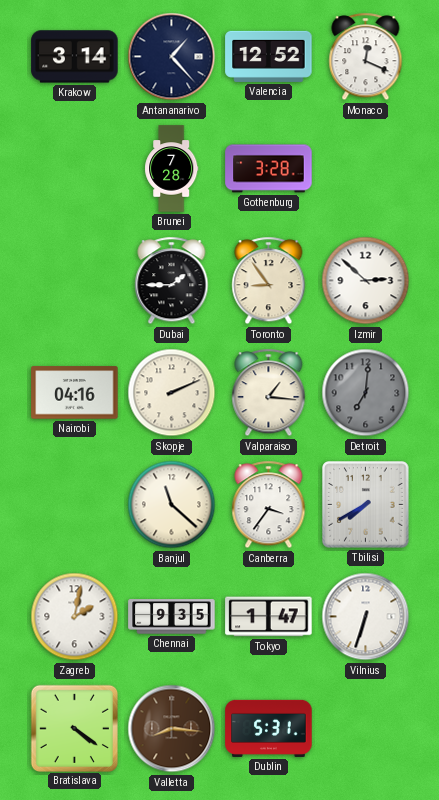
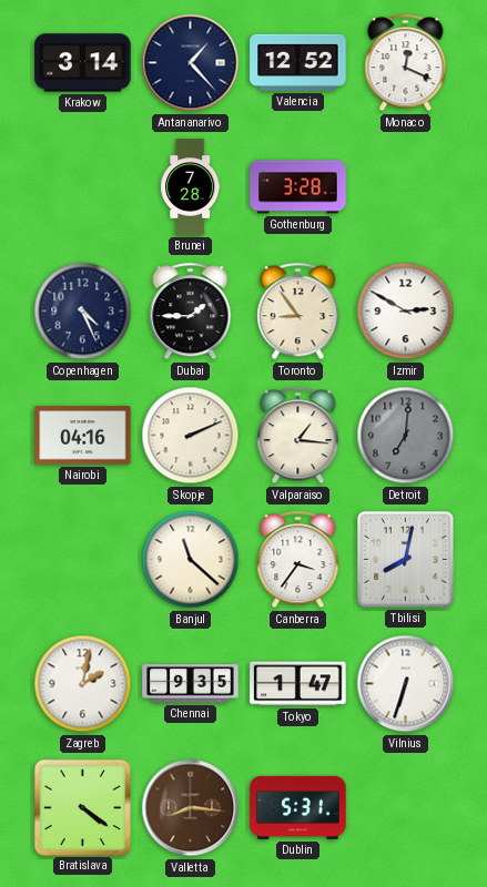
Copenhagen: none -> 4:26
Izmir: 2:52 -> 2:50
Tbilisi: 7:40 -> 8:02
